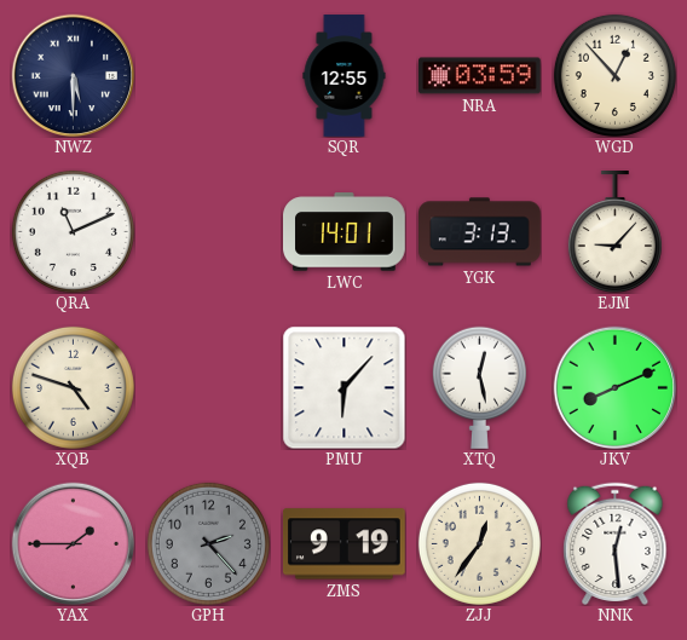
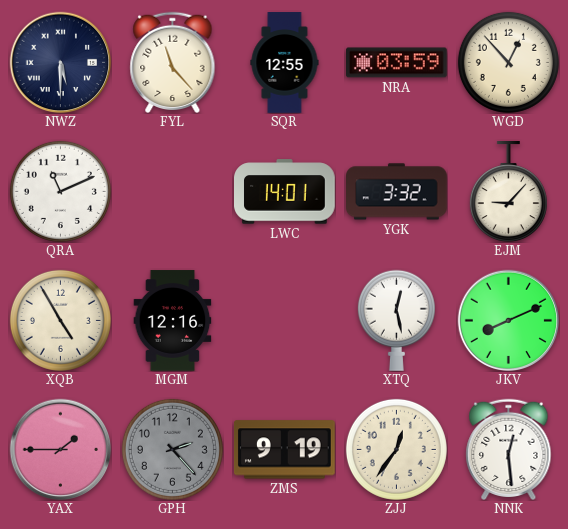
FYL: none -> 11:23
YGK: 3:13 -> 3:32
XQB: 4:48 -> 4:55
MGM: none -> 12:16
PMU: 6:07 -> none
